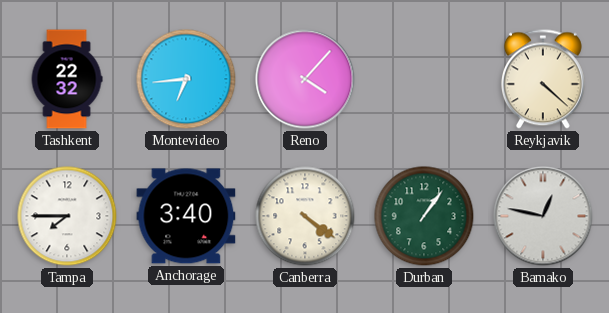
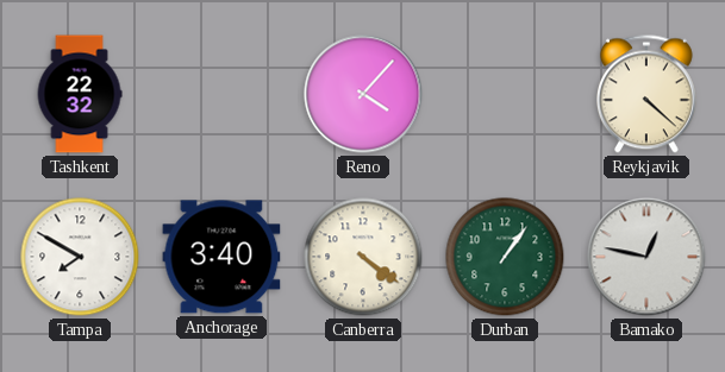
Montevideo: 6:44 -> none
Tampa: 7:45 -> 7:50
